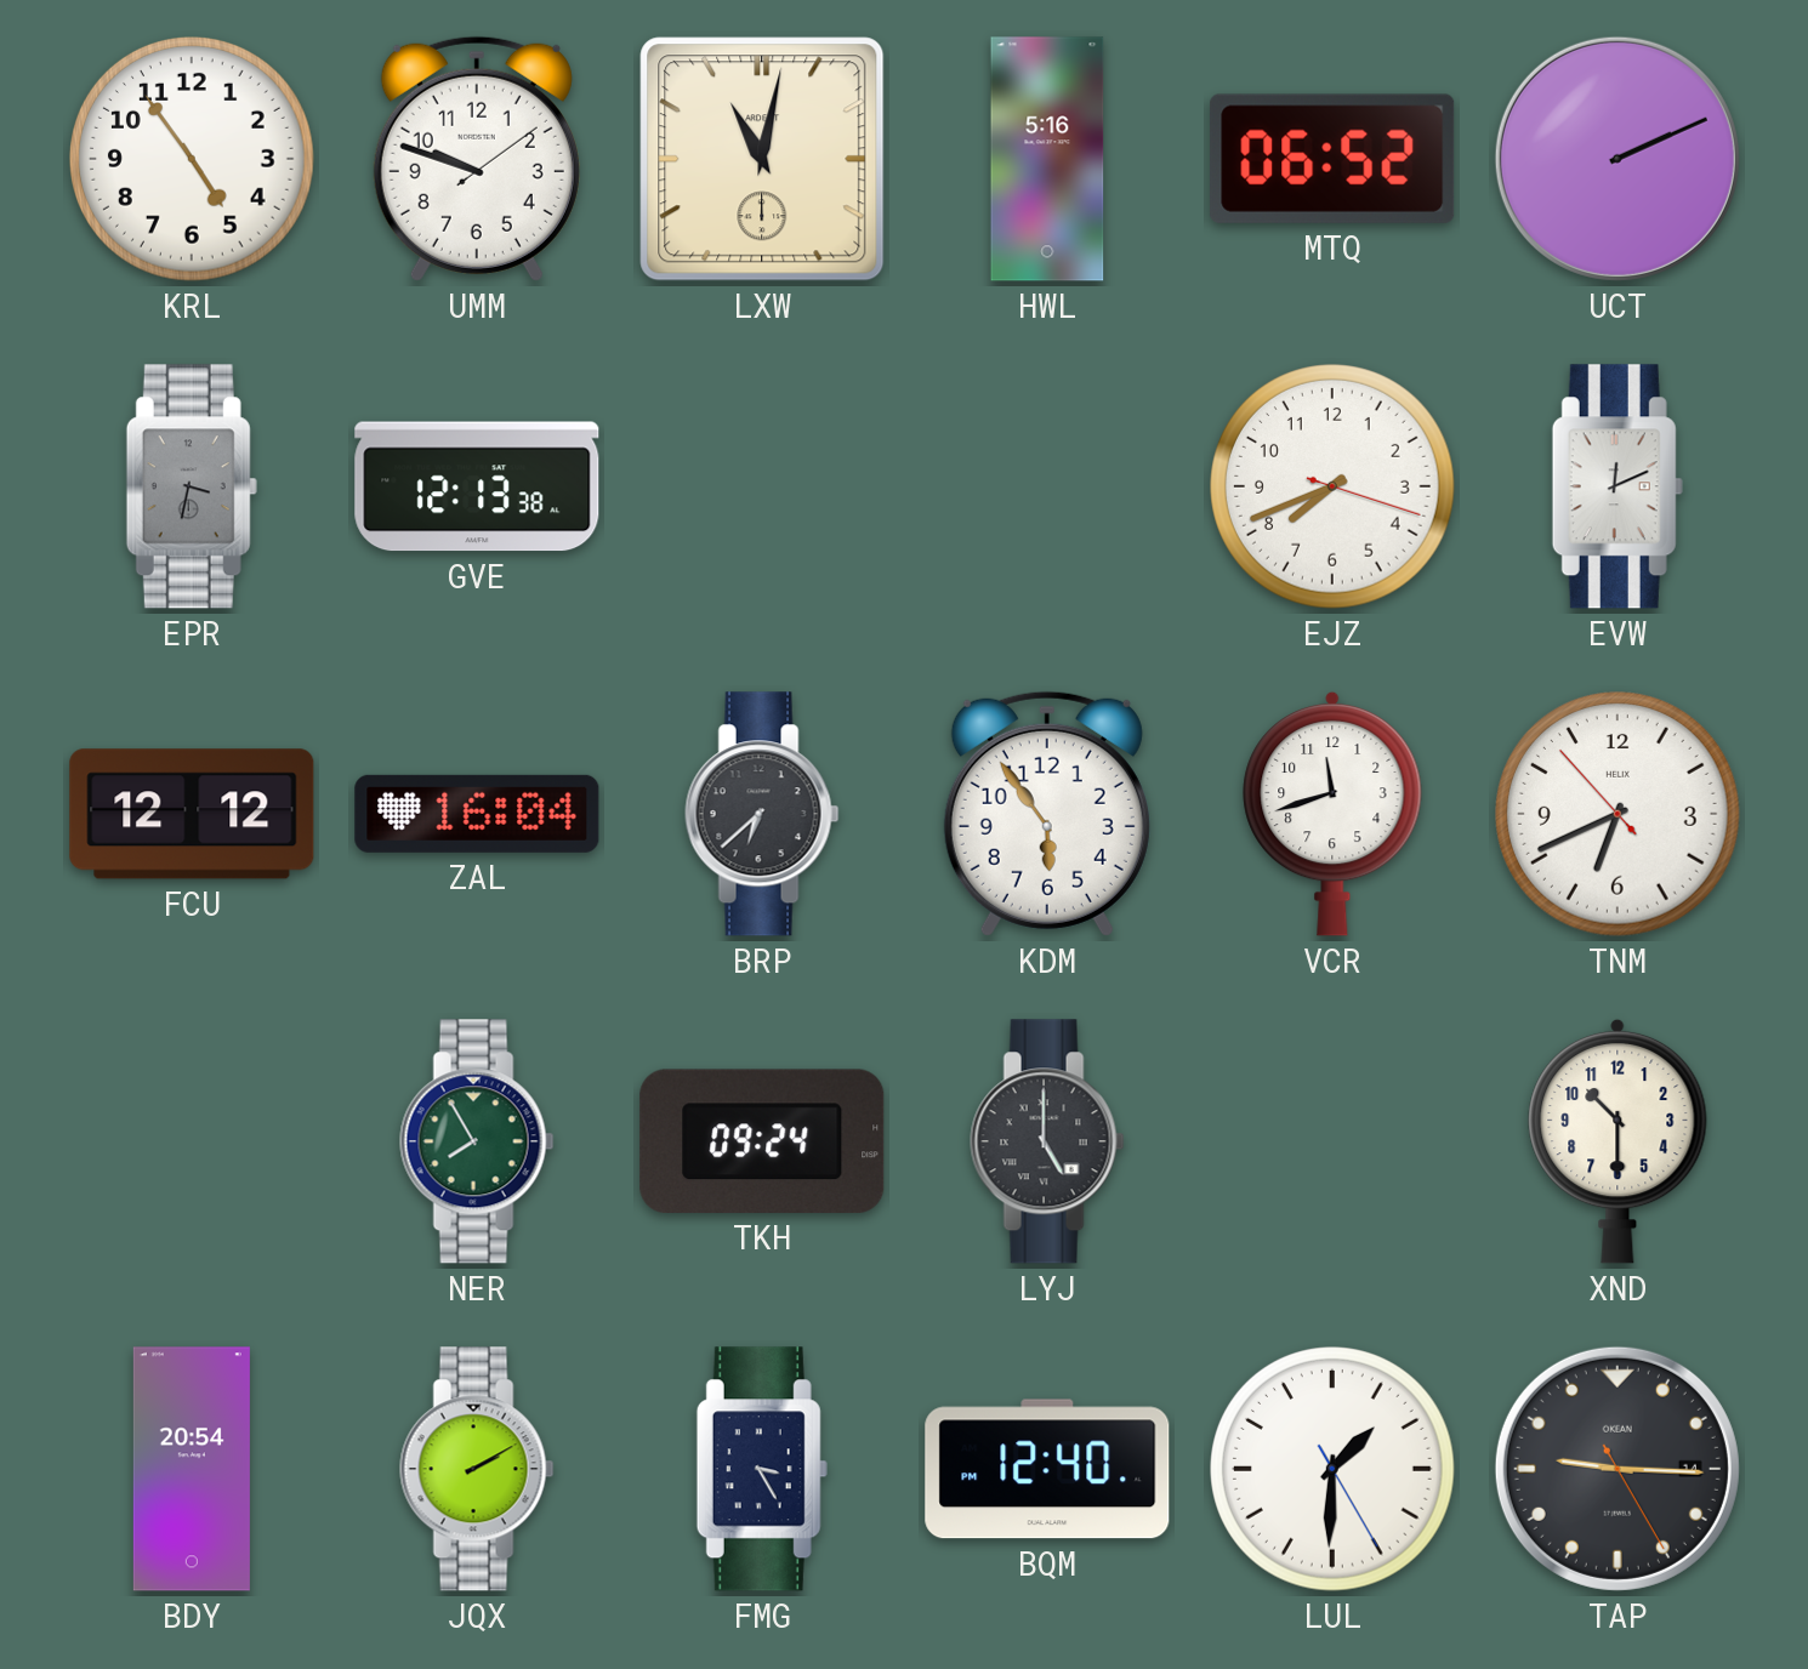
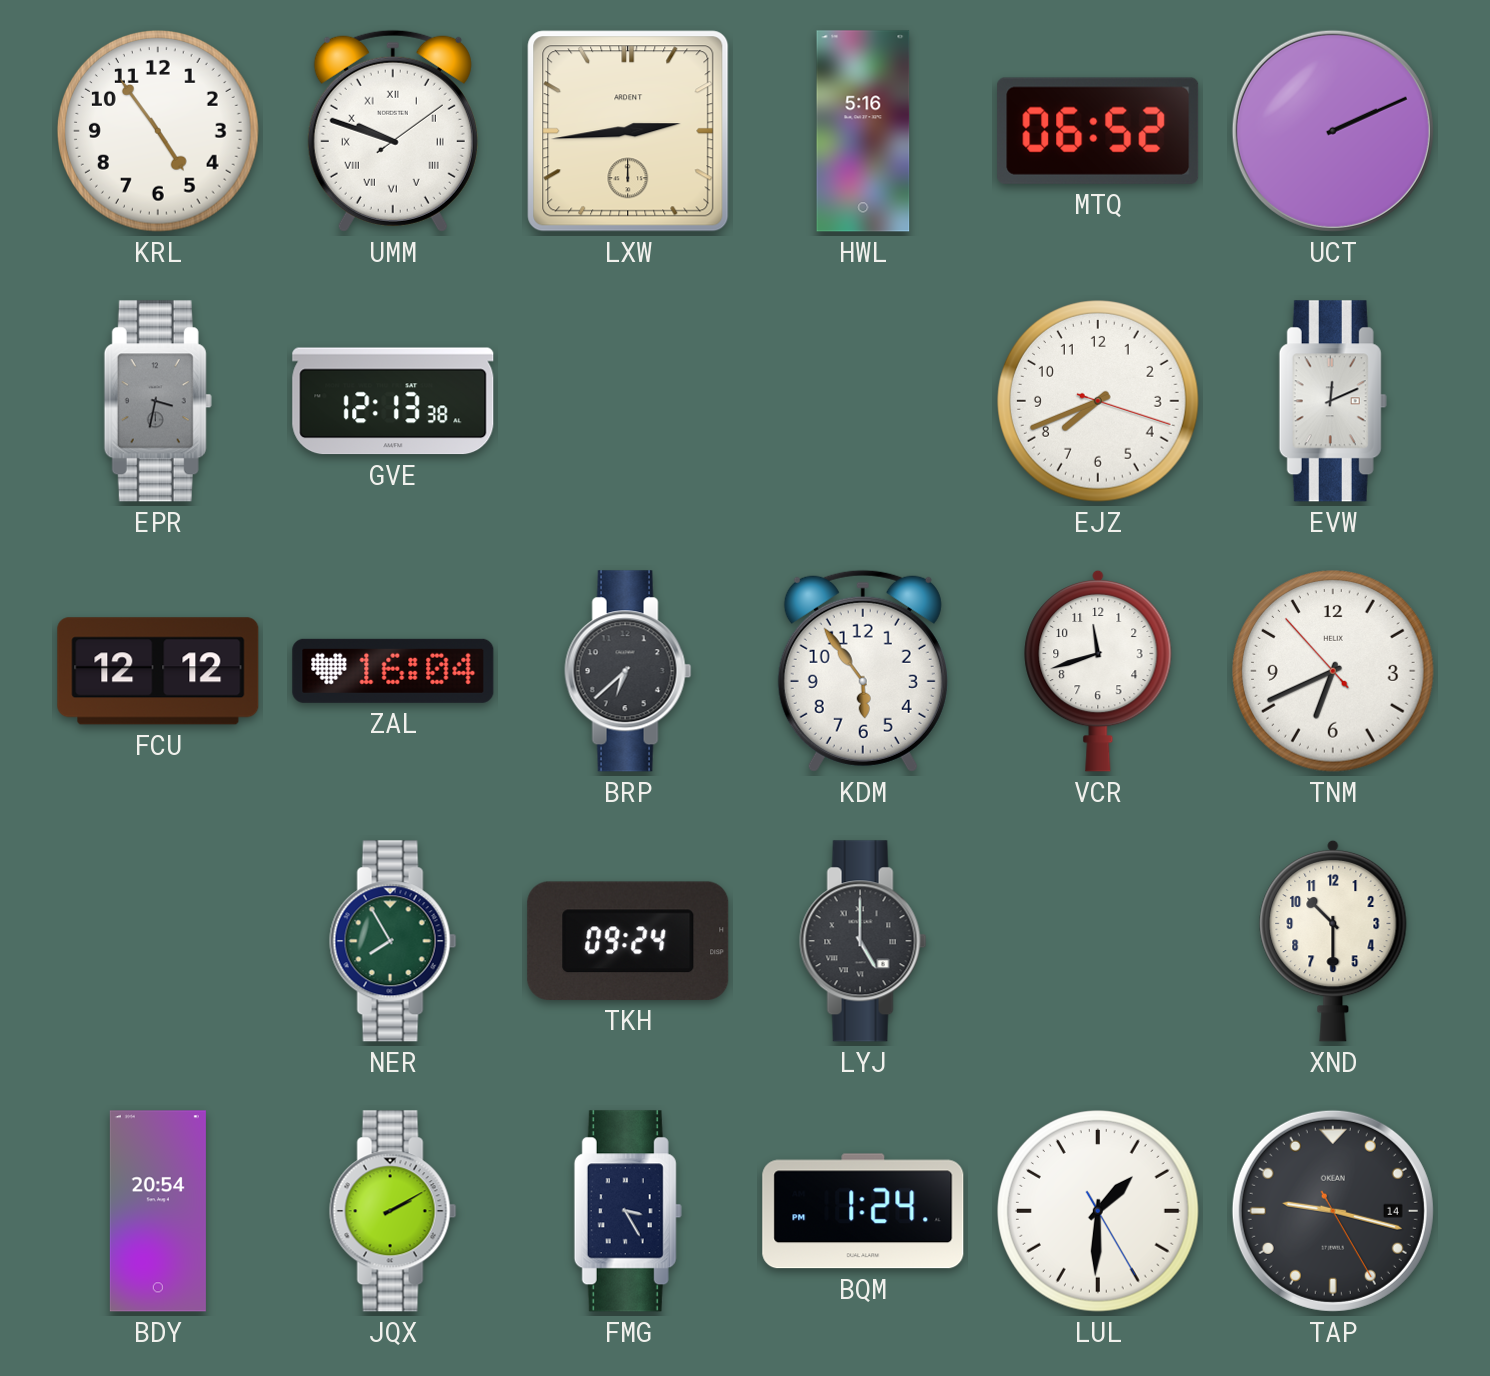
UMM numerals: Arabic -> Roman
LXW: 11:02 -> 2:44
BQM: 12:40 -> 1:24
TAP: 9:15 -> 9:17
